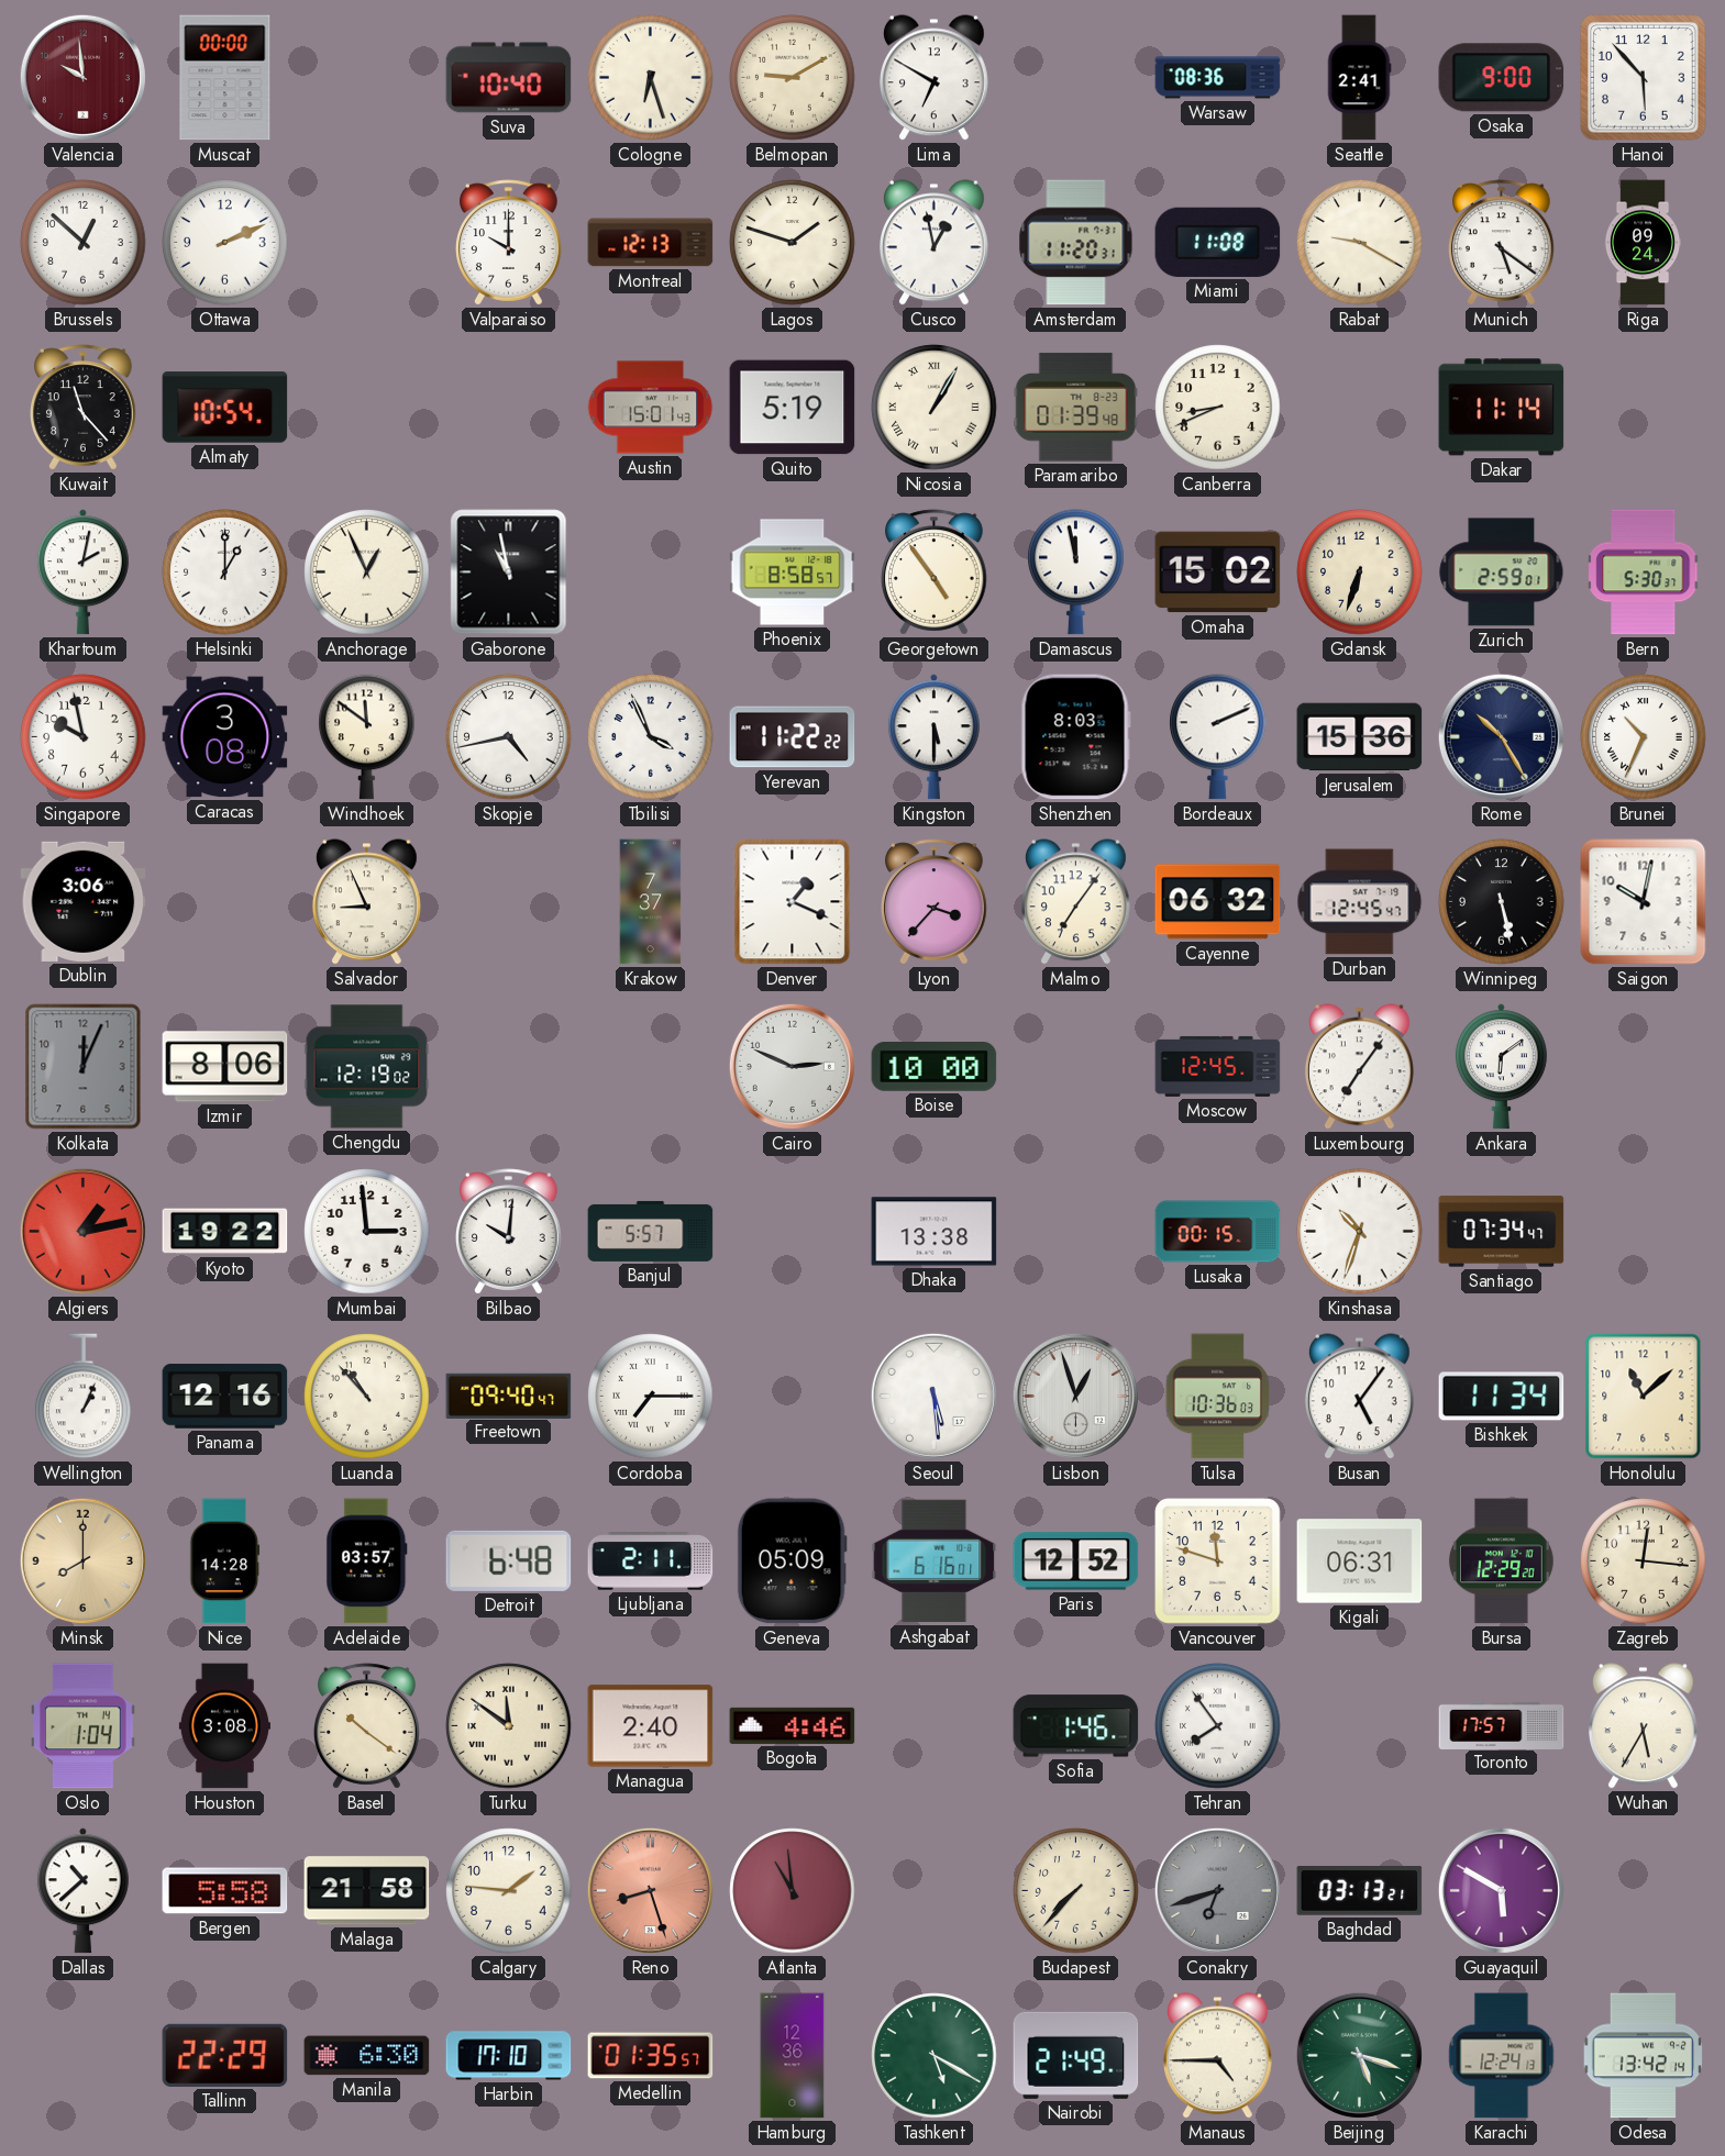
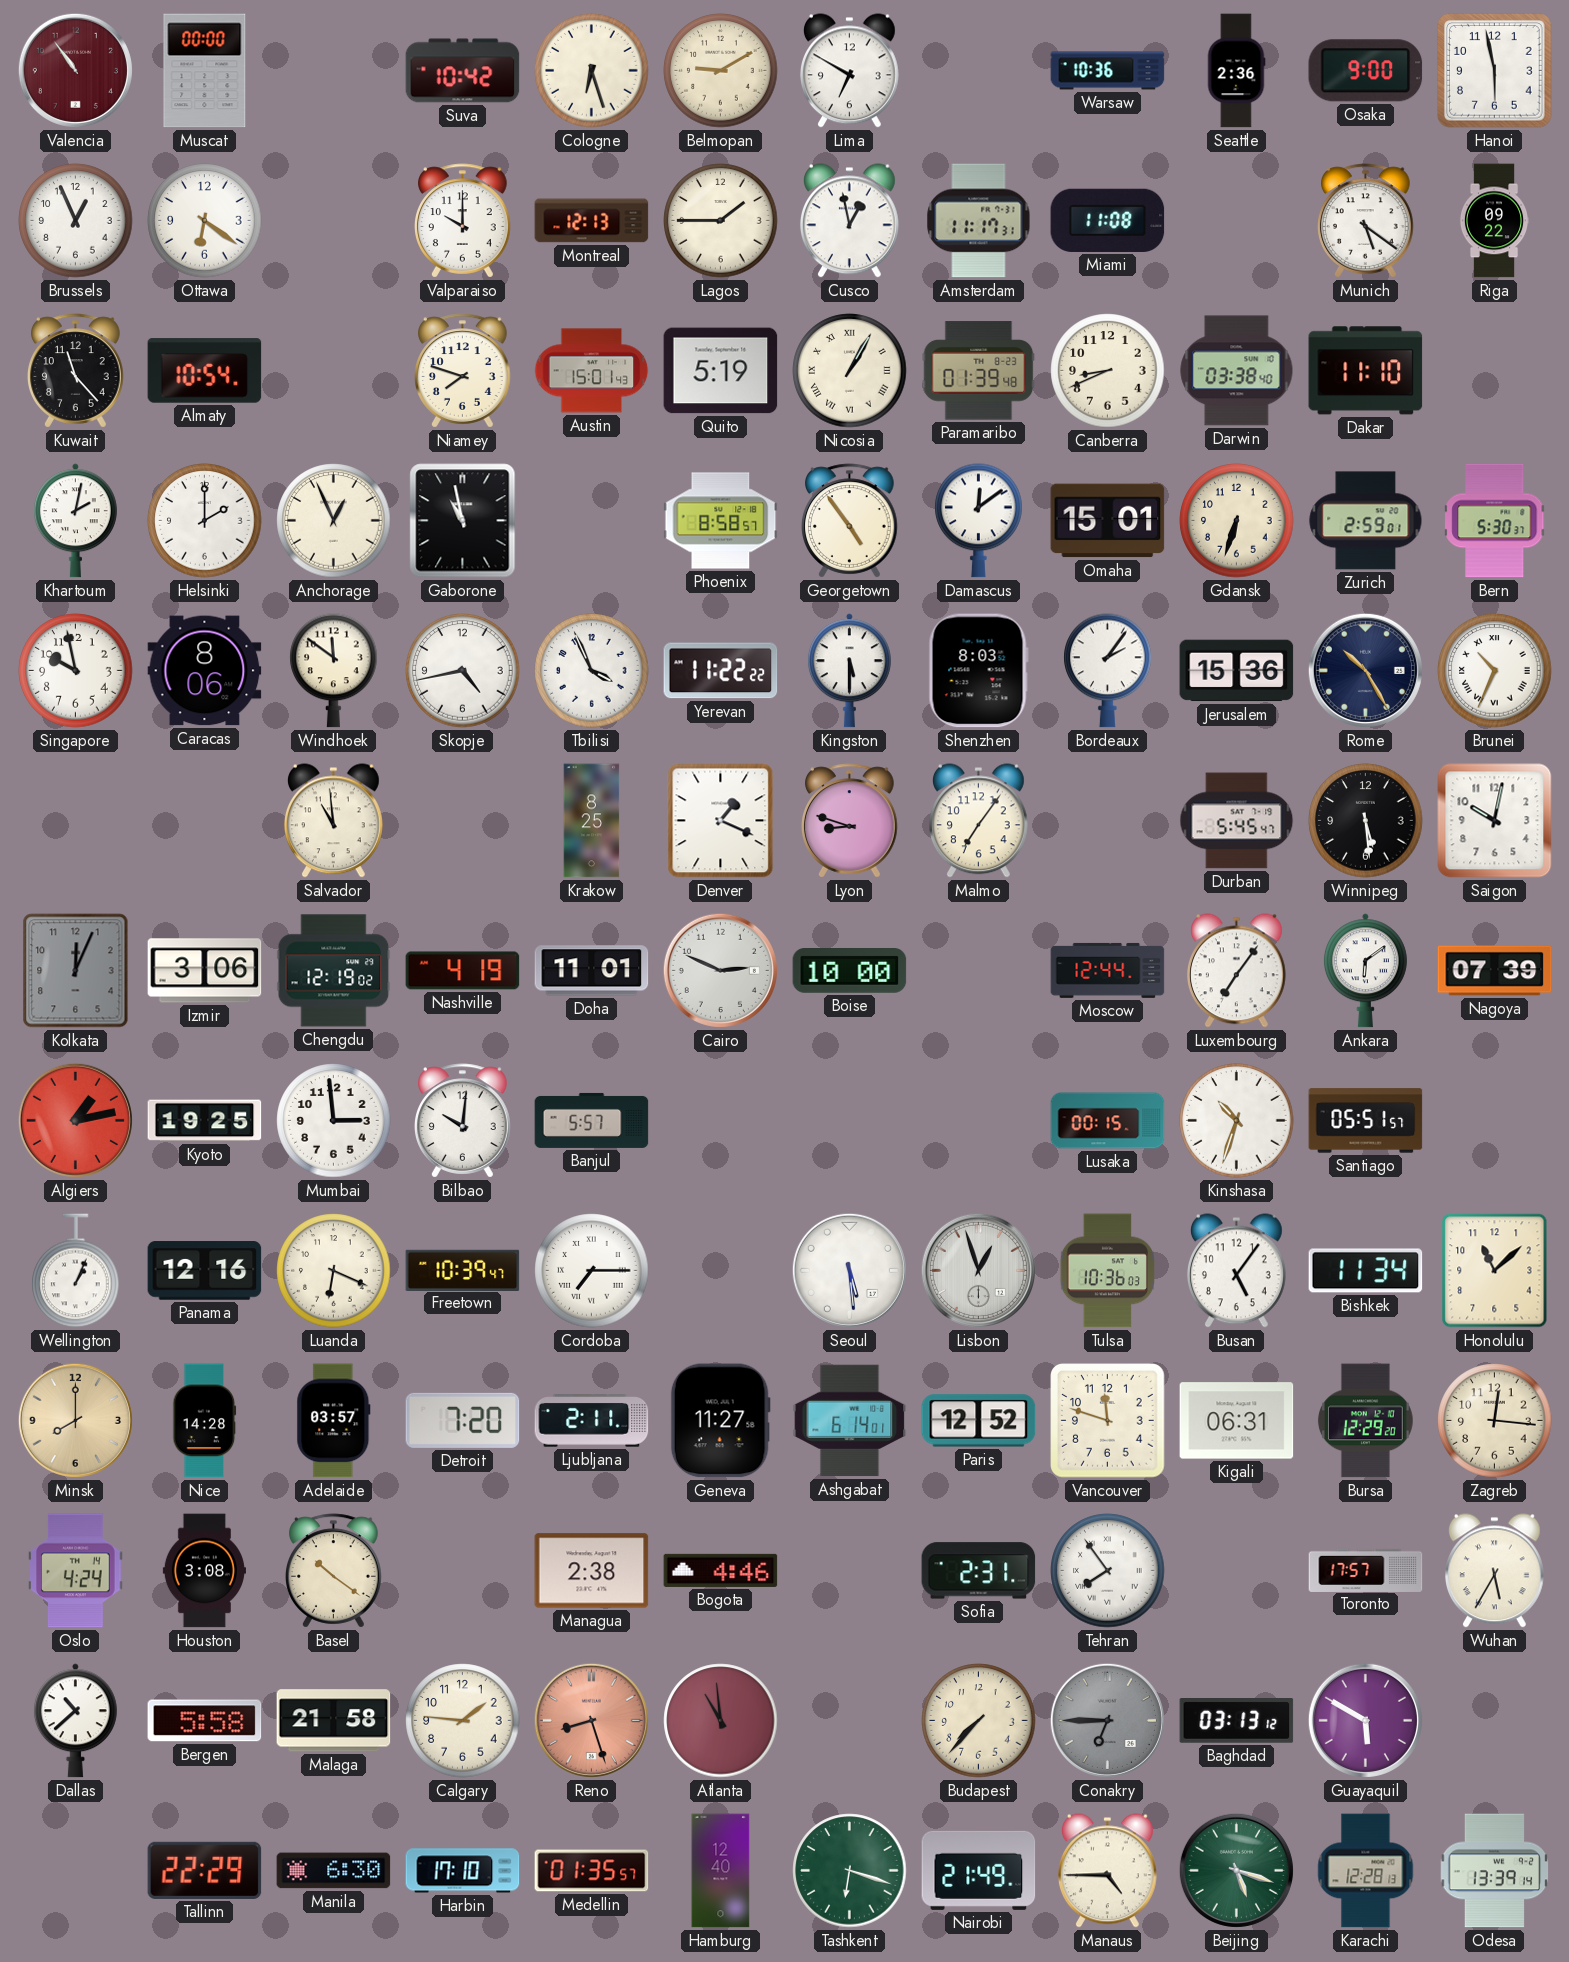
Valencia: 9:59 -> 10:54
Suva: 10:40 -> 10:42
Warsaw: 08:36 -> 10:36
Seattle: 2:41 -> 2:36
Hanoi: 5:53 -> 5:58
Brussels: 12:52 -> 12:56
Ottawa: 2:11 -> 6:21
Lagos: 1:48 -> 1:45
Amsterdam: 11:20 -> 11:17
Rabat: 9:20 -> none
Riga: 09:24 -> 09:22
Niamey: none -> 7:48
Darwin: none -> 03:38
Dakar: 11:14 -> 11:10
Helsinki: 1:00 -> 2:00
Damascus: 11:58 -> 12:09
Omaha: 15:02 -> 15:01
Caracas: 3:08 -> 8:06
Bordeaux: 2:11 -> 2:06
Dublin: 3:06 -> none
Salvador: 8:56 -> 10:59
Krakow: 7:37 -> 8:25
Lyon: 3:37 -> 8:48
Cayenne: 06:32 -> none
Durban: 12:45 -> 5:45
Winnipeg: 5:28 -> 5:29
Izmir: 8:06 -> 3:06
Nashville: none -> 4:19
Doha: none -> 11:01
Moscow: 12:45 -> 12:44
Nagoya: none -> 07:39
Kyoto: 19:22 -> 19:25
Dhaka: 13:38 -> none
Santiago: 07:34 -> 05:51
Luanda: 10:53 -> 6:19
Freetown: 09:40 -> 10:39
Detroit: 6:48 -> 7:20
Geneva: 05:09 -> 11:27
Ashgabat: 6:16 -> 6:14
Oslo: 1:04 -> 4:24
Turku: 11:51 -> none
Managua: 2:40 -> 2:38
Sofia: 1:46 -> 2:31
Conakry: 6:42 -> 6:45
Baghdad: 03:13:21 -> 03:13:12
Hamburg: 12:36 -> 12:40
Tashkent: 5:20 -> 6:18
Karachi: 12:24 -> 12:28
Odesa: 13:42 -> 13:39
